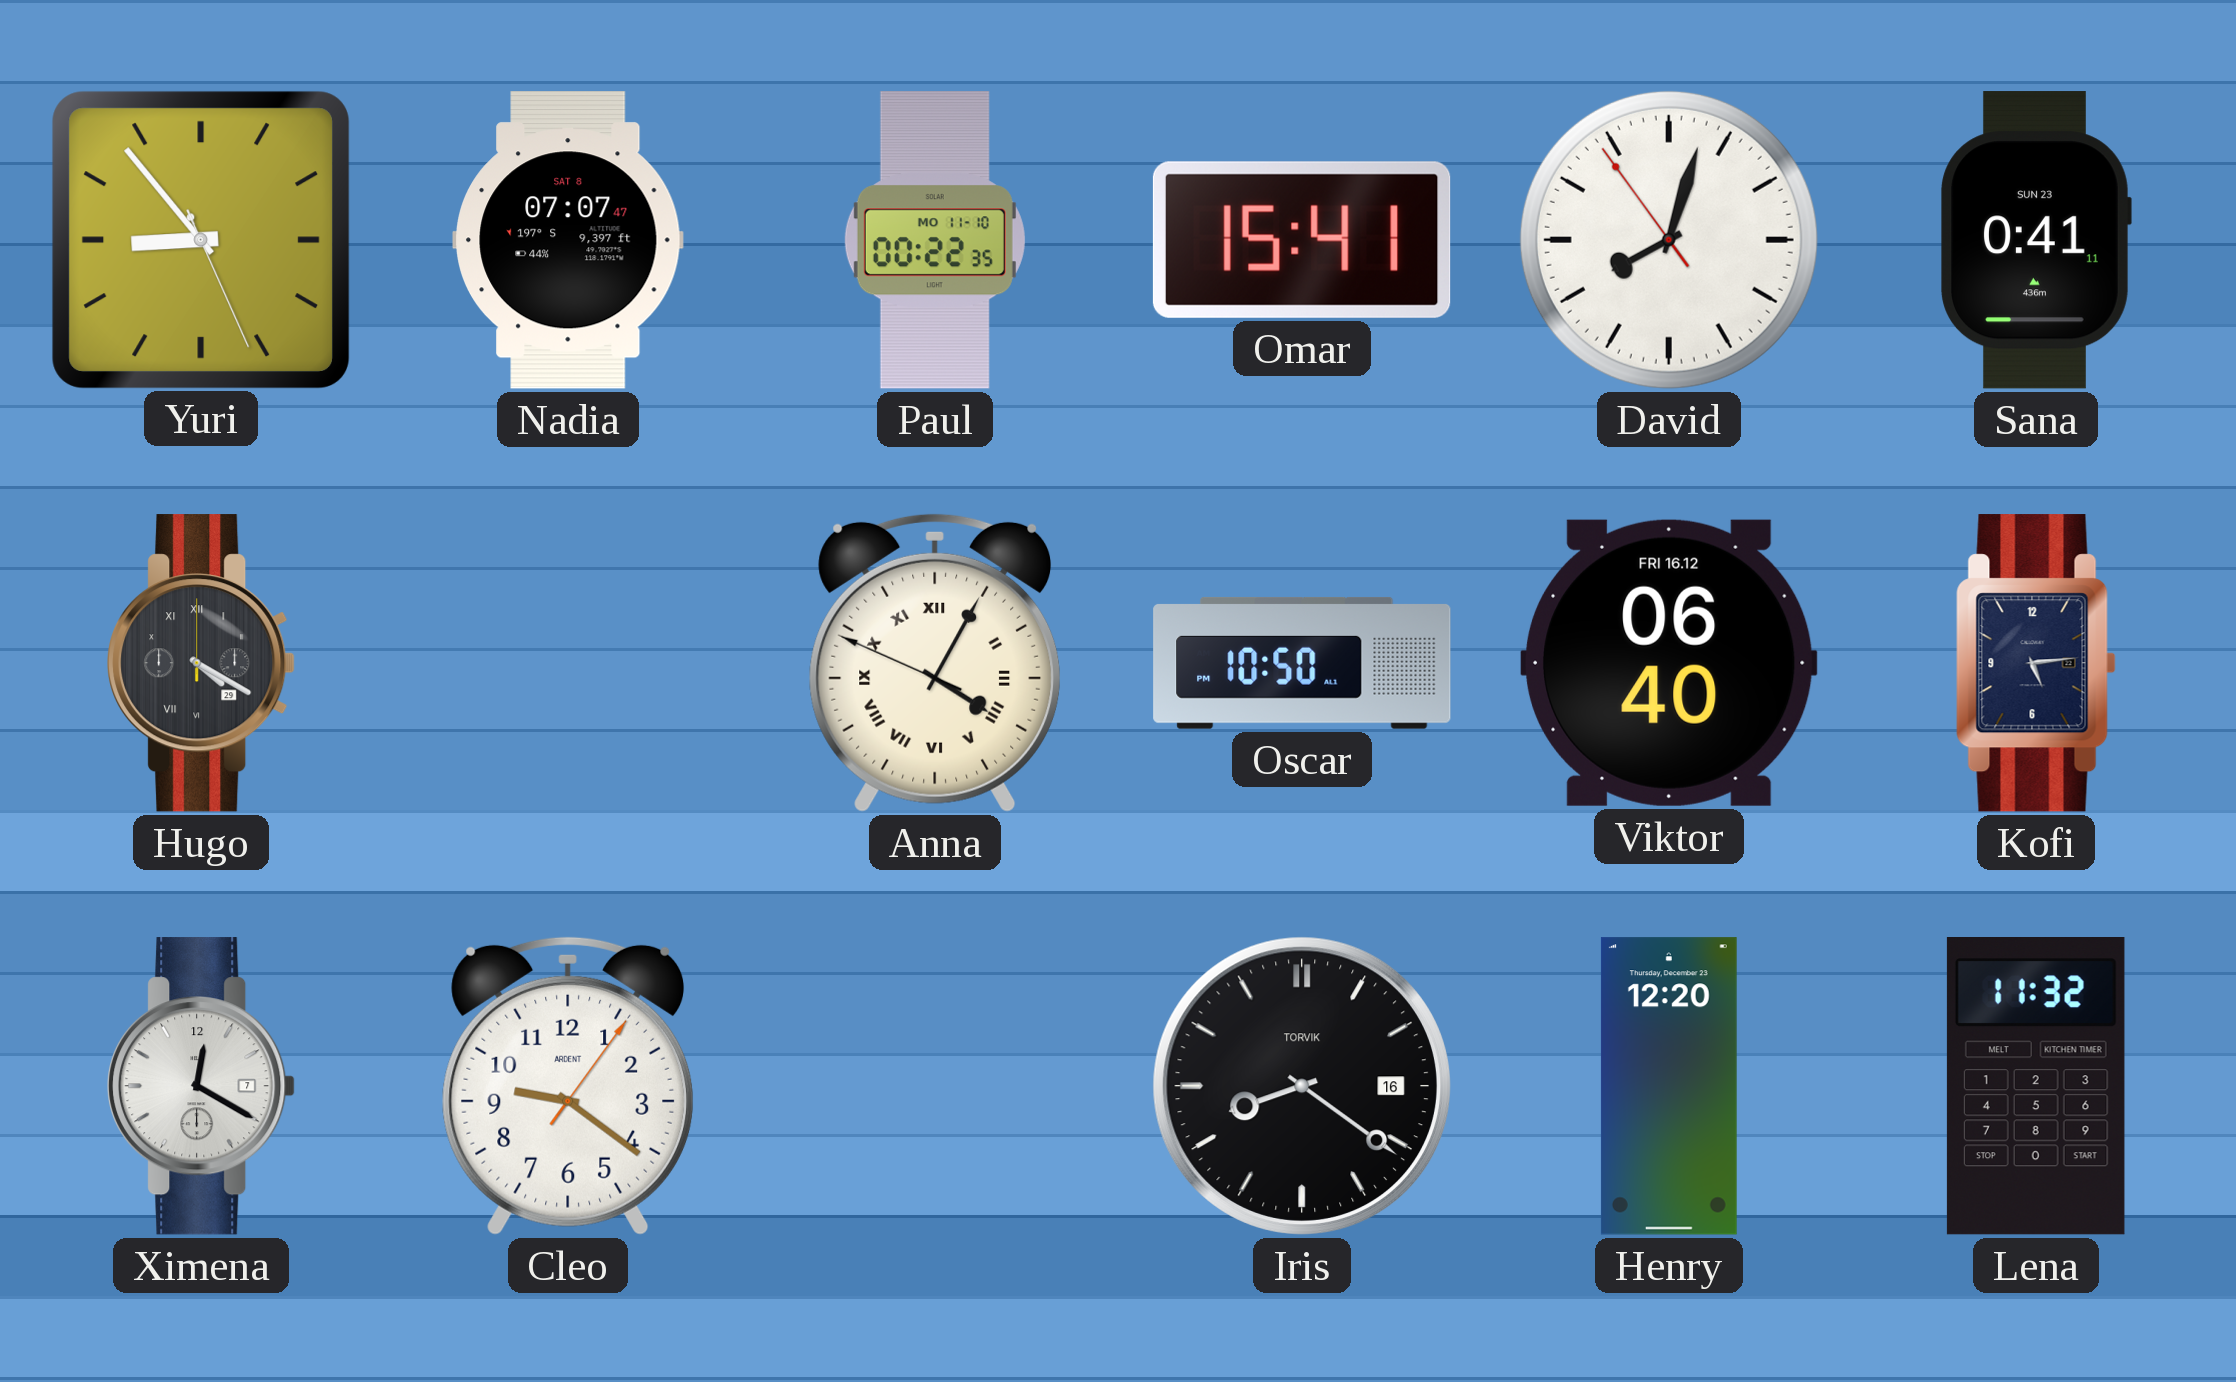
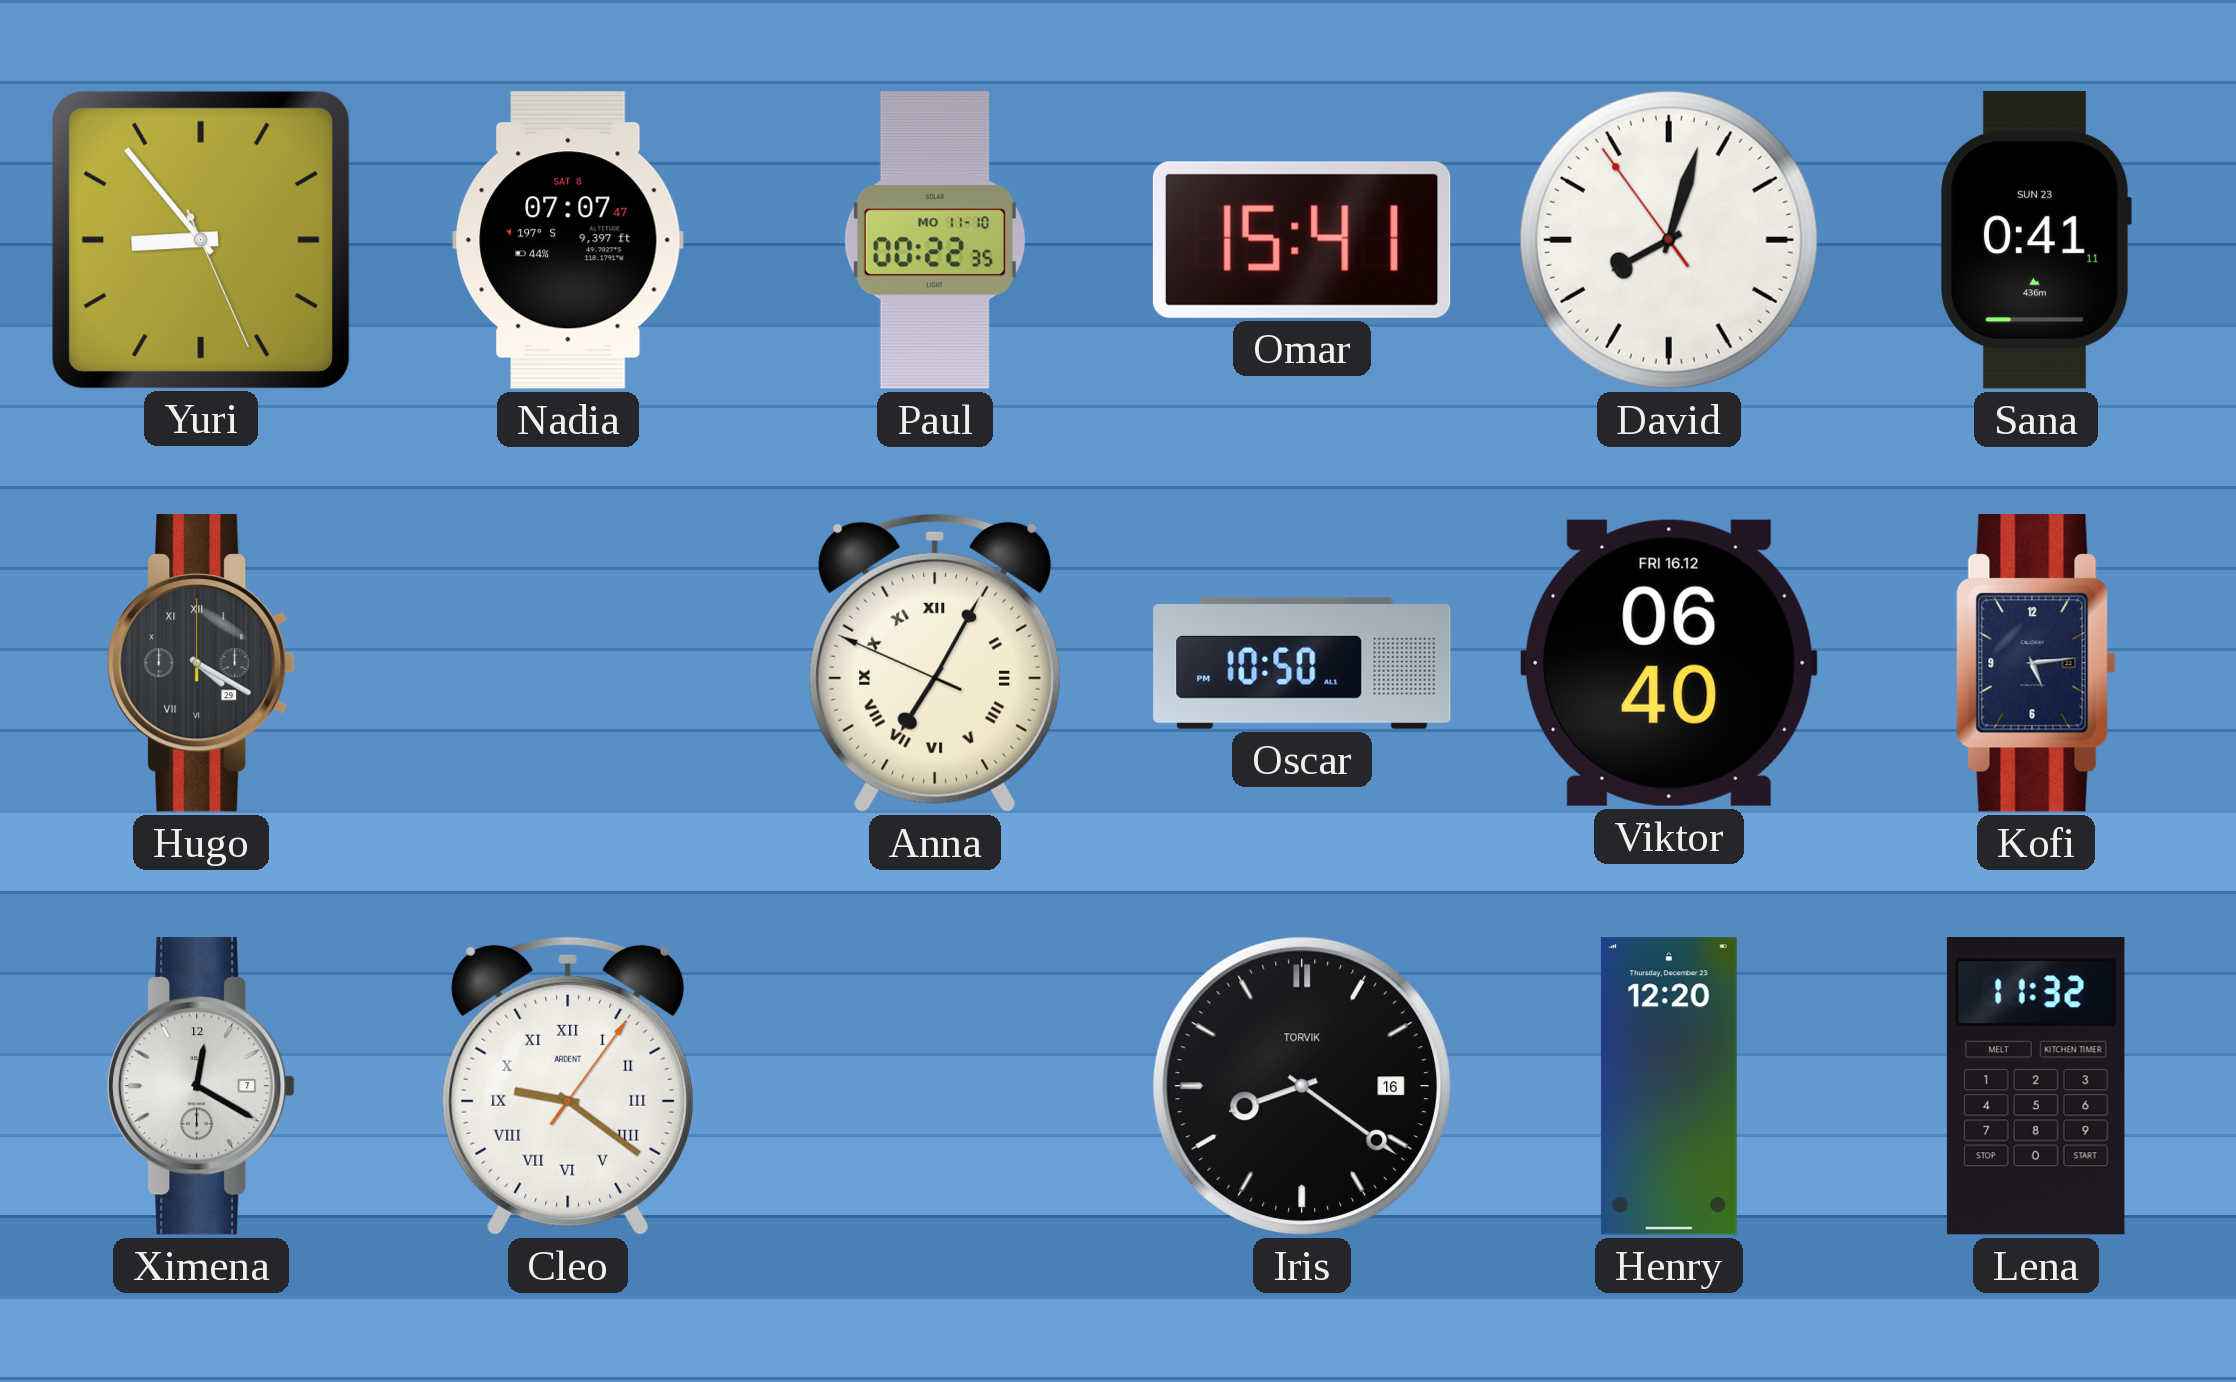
Anna: 4:04 -> 7:04
Cleo numerals: Arabic -> Roman
